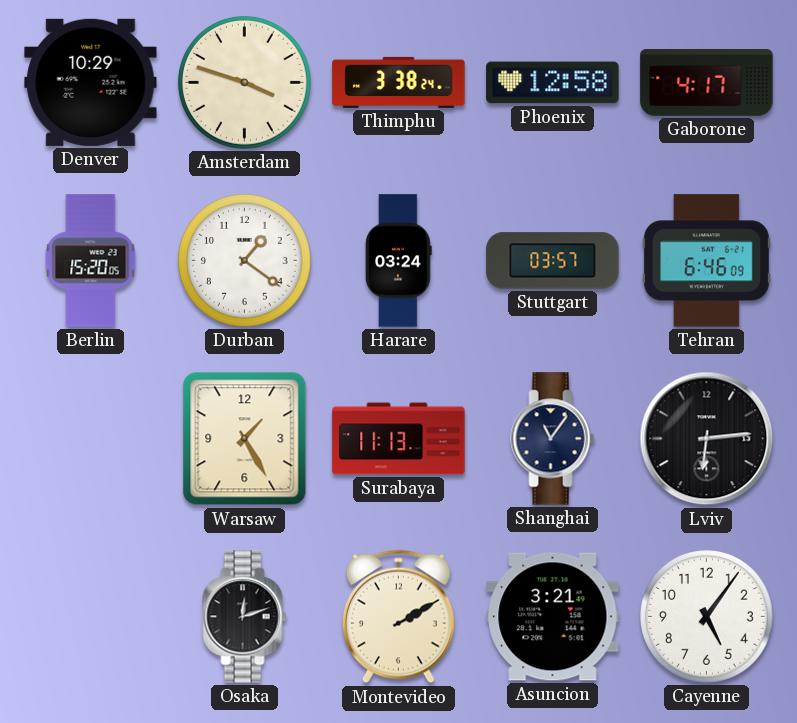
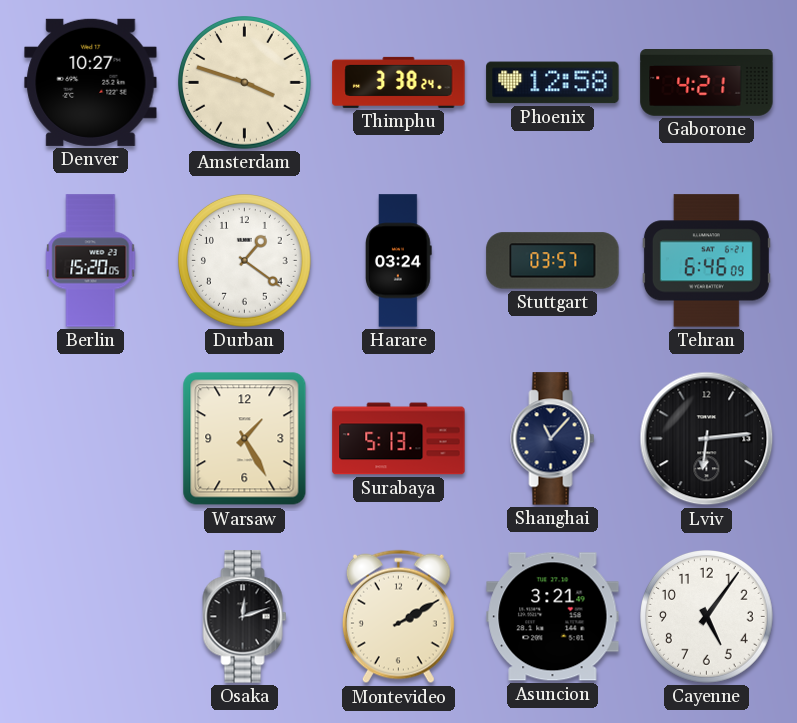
Denver: 10:29 -> 10:27
Gaborone: 4:17 -> 4:21
Surabaya: 11:13 -> 5:13
Shanghai: 11:06 -> 11:07
